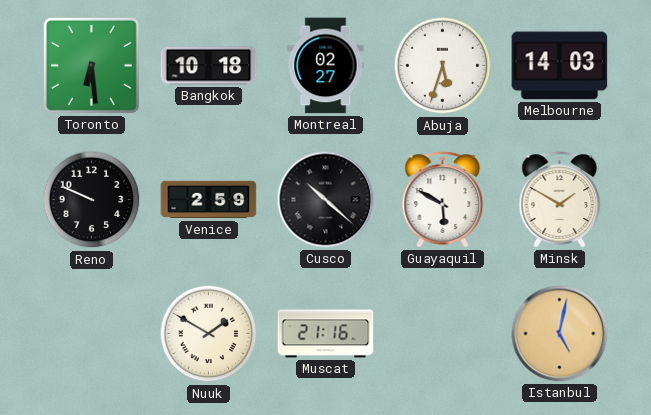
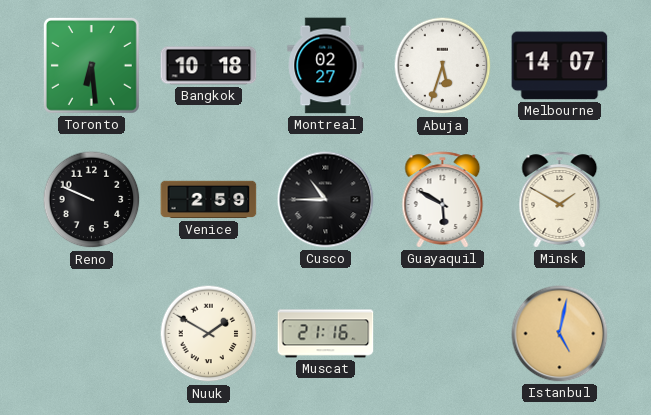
Melbourne: 14:03 -> 14:07
Cusco: 10:22 -> 10:45
